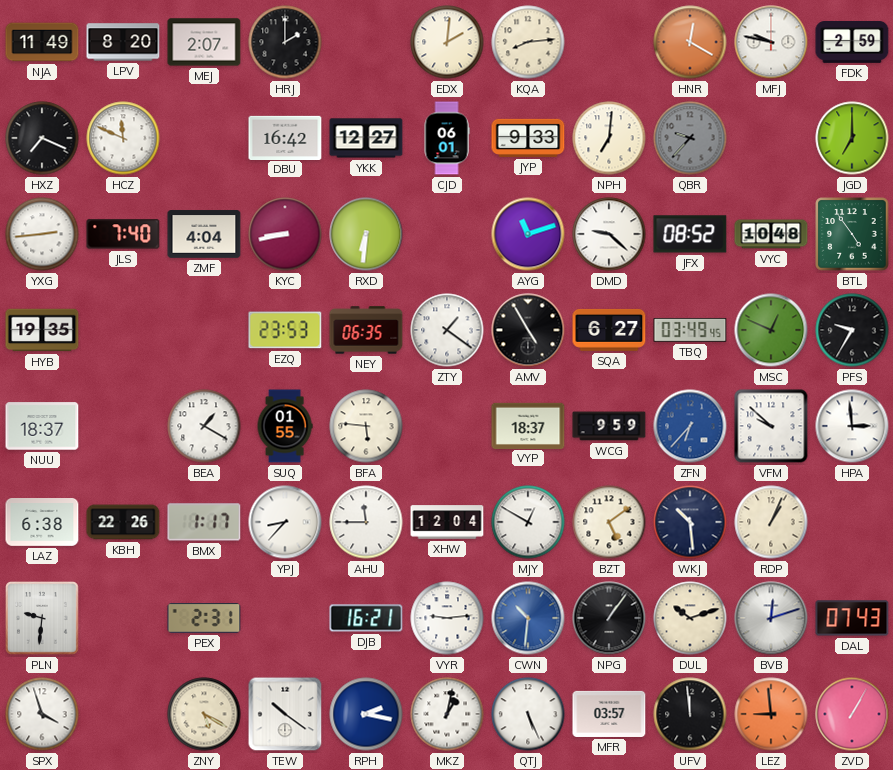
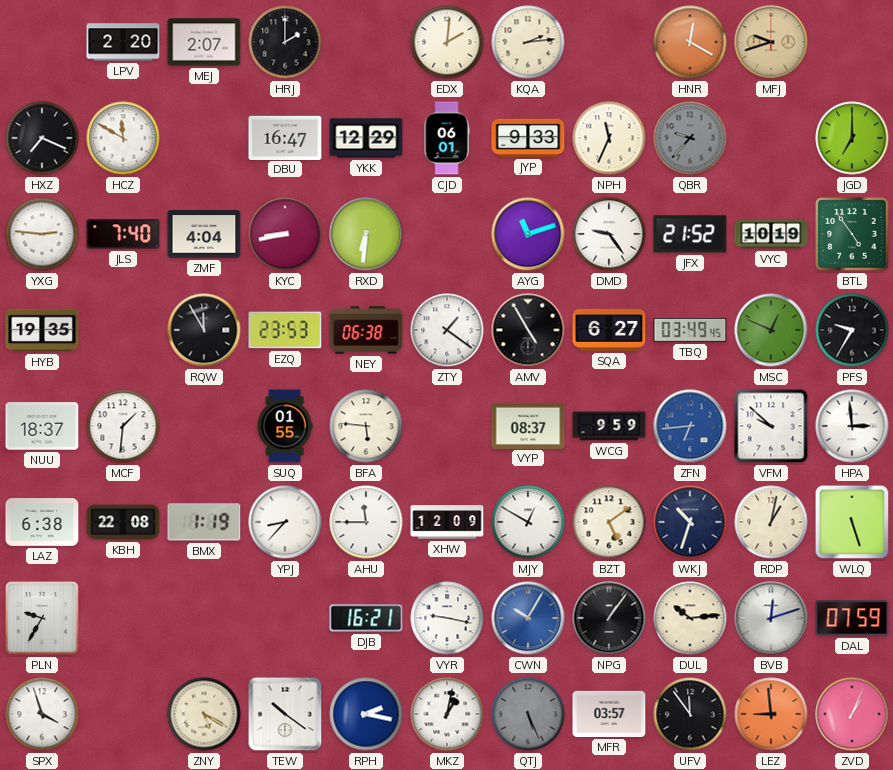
NJA: 11:49 -> none
LPV: 8:20 -> 2:20
KQA: 8:14 -> 2:14
MFJ: 9:47 -> 9:42
MFJ dial: white -> champagne
FDK: 2:59 -> none
HCZ: 11:49 -> 11:50
DBU: 16:42 -> 16:47
YKK: 12:27 -> 12:29
NPH: 7:01 -> 11:34
YXG: 2:44 -> 2:46
DMD: 9:22 -> 9:24
JFX: 08:52 -> 21:52
VYC: 10:48 -> 10:19
RQW: none -> 11:55
NEY: 06:35 -> 06:38
MCF: none -> 1:31
BEA: 1:20 -> none
VYP: 18:37 -> 08:37
ZFN: 6:37 -> 6:44
KBH: 22:26 -> 22:08
BMX: 1:17 -> 1:19
XHW: 12:04 -> 12:09
WKJ: 10:29 -> 10:33
RDP: 1:04 -> 1:02
WLQ: none -> 5:27
PLN: 9:31 -> 9:35
PEX: 2:31 -> none
VYR: 9:14 -> 9:17
CWN: 10:31 -> 10:05
DUL: 10:12 -> 10:14
DAL: 07:43 -> 07:59
QTJ dial: white -> grey
UFV: 11:59 -> 11:54
ZVD: 1:05 -> 1:04
